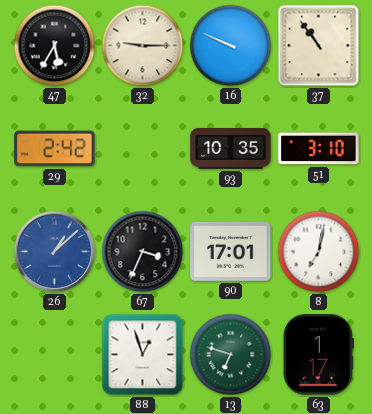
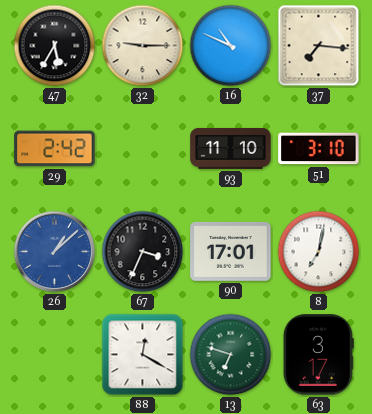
16: 9:49 -> 10:49
37: 10:54 -> 7:16
93: 10:35 -> 11:10
88: 12:57 -> 12:20
63: 1:17 -> 3:17
